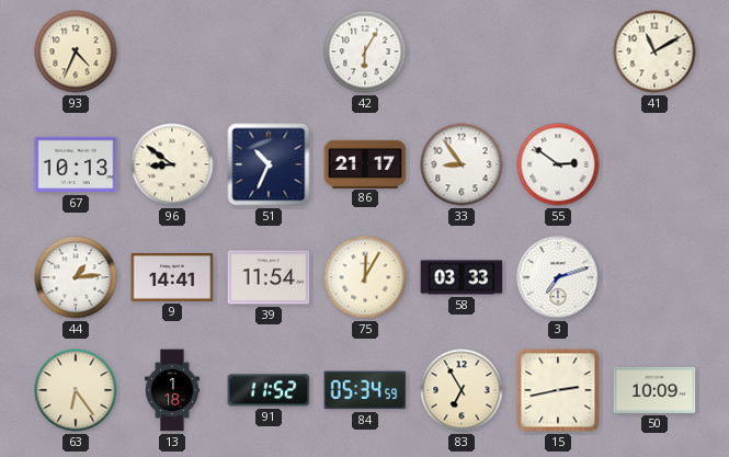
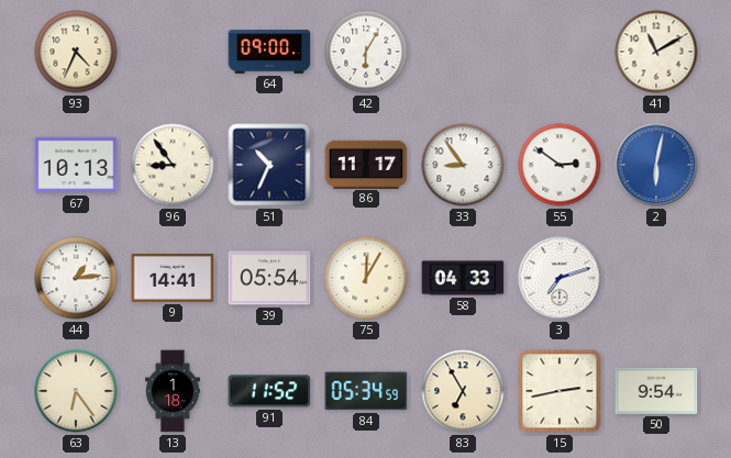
64: none -> 09:00
96: 8:51 -> 8:54
86: 21:17 -> 11:17
2: none -> 6:02
39: 11:54 -> 05:54
58: 03:33 -> 04:33
50: 10:09 -> 9:54
